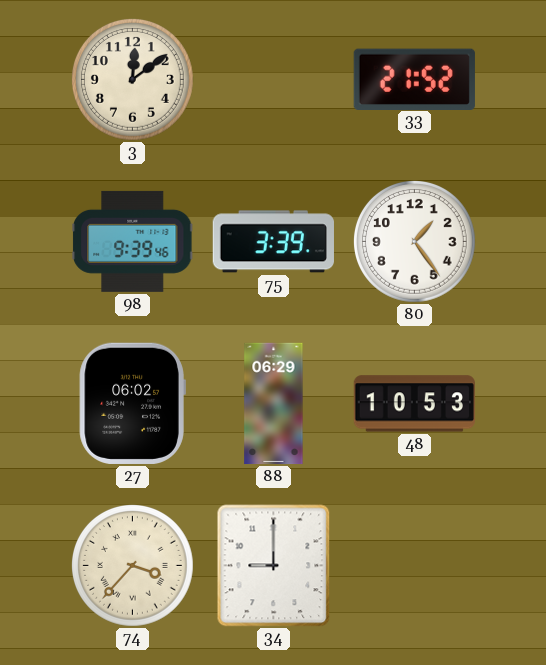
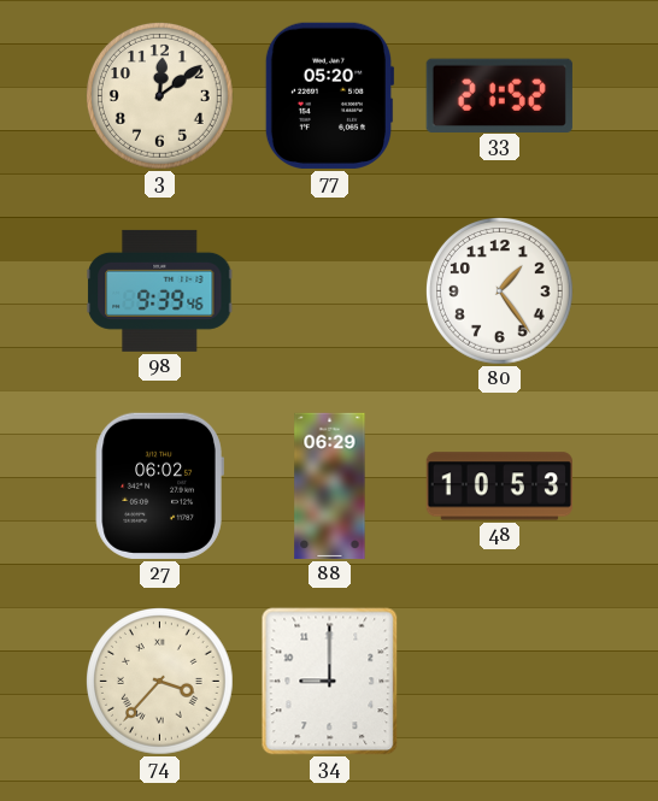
77: none -> 05:20
75: 3:39 -> none
